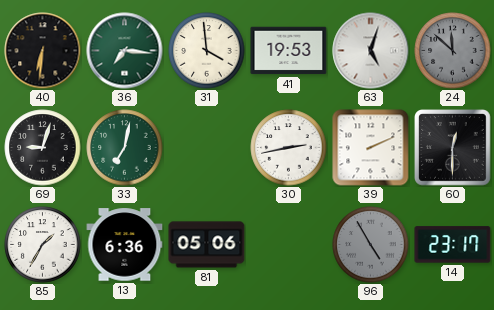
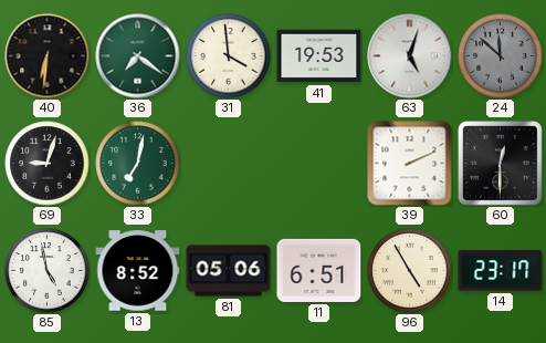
36: 7:16 -> 7:21
30: 2:43 -> none
85: 1:35 -> 4:58
13: 6:36 -> 8:52
11: none -> 6:51
96 dial: grey -> cream
